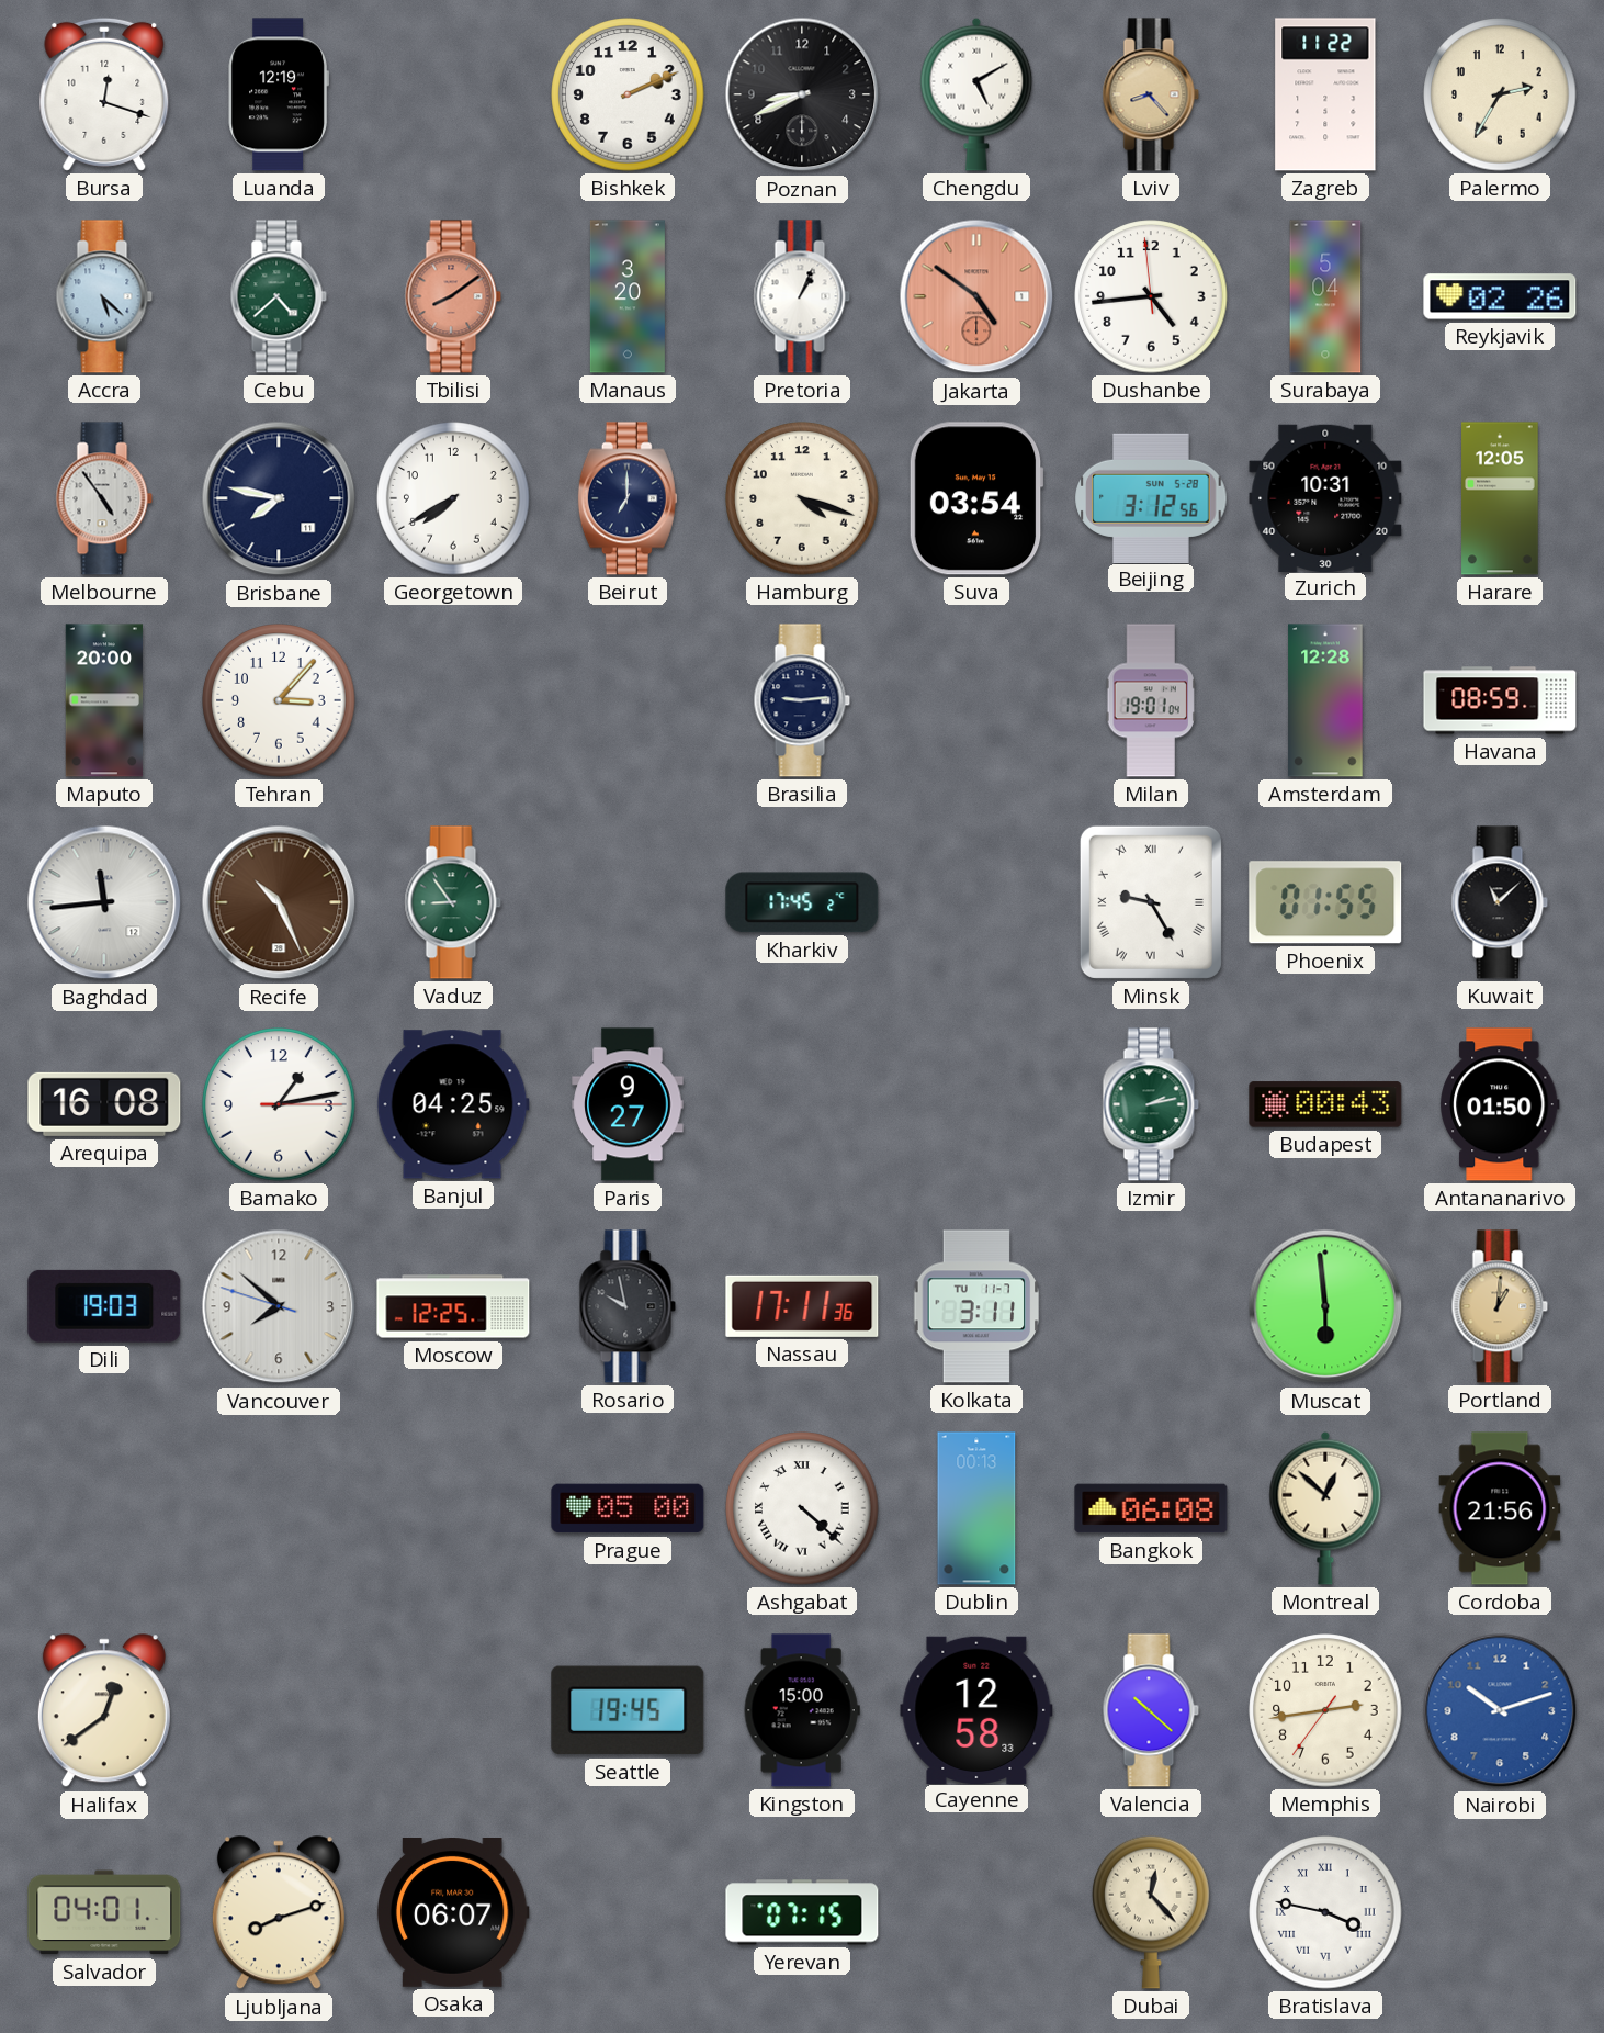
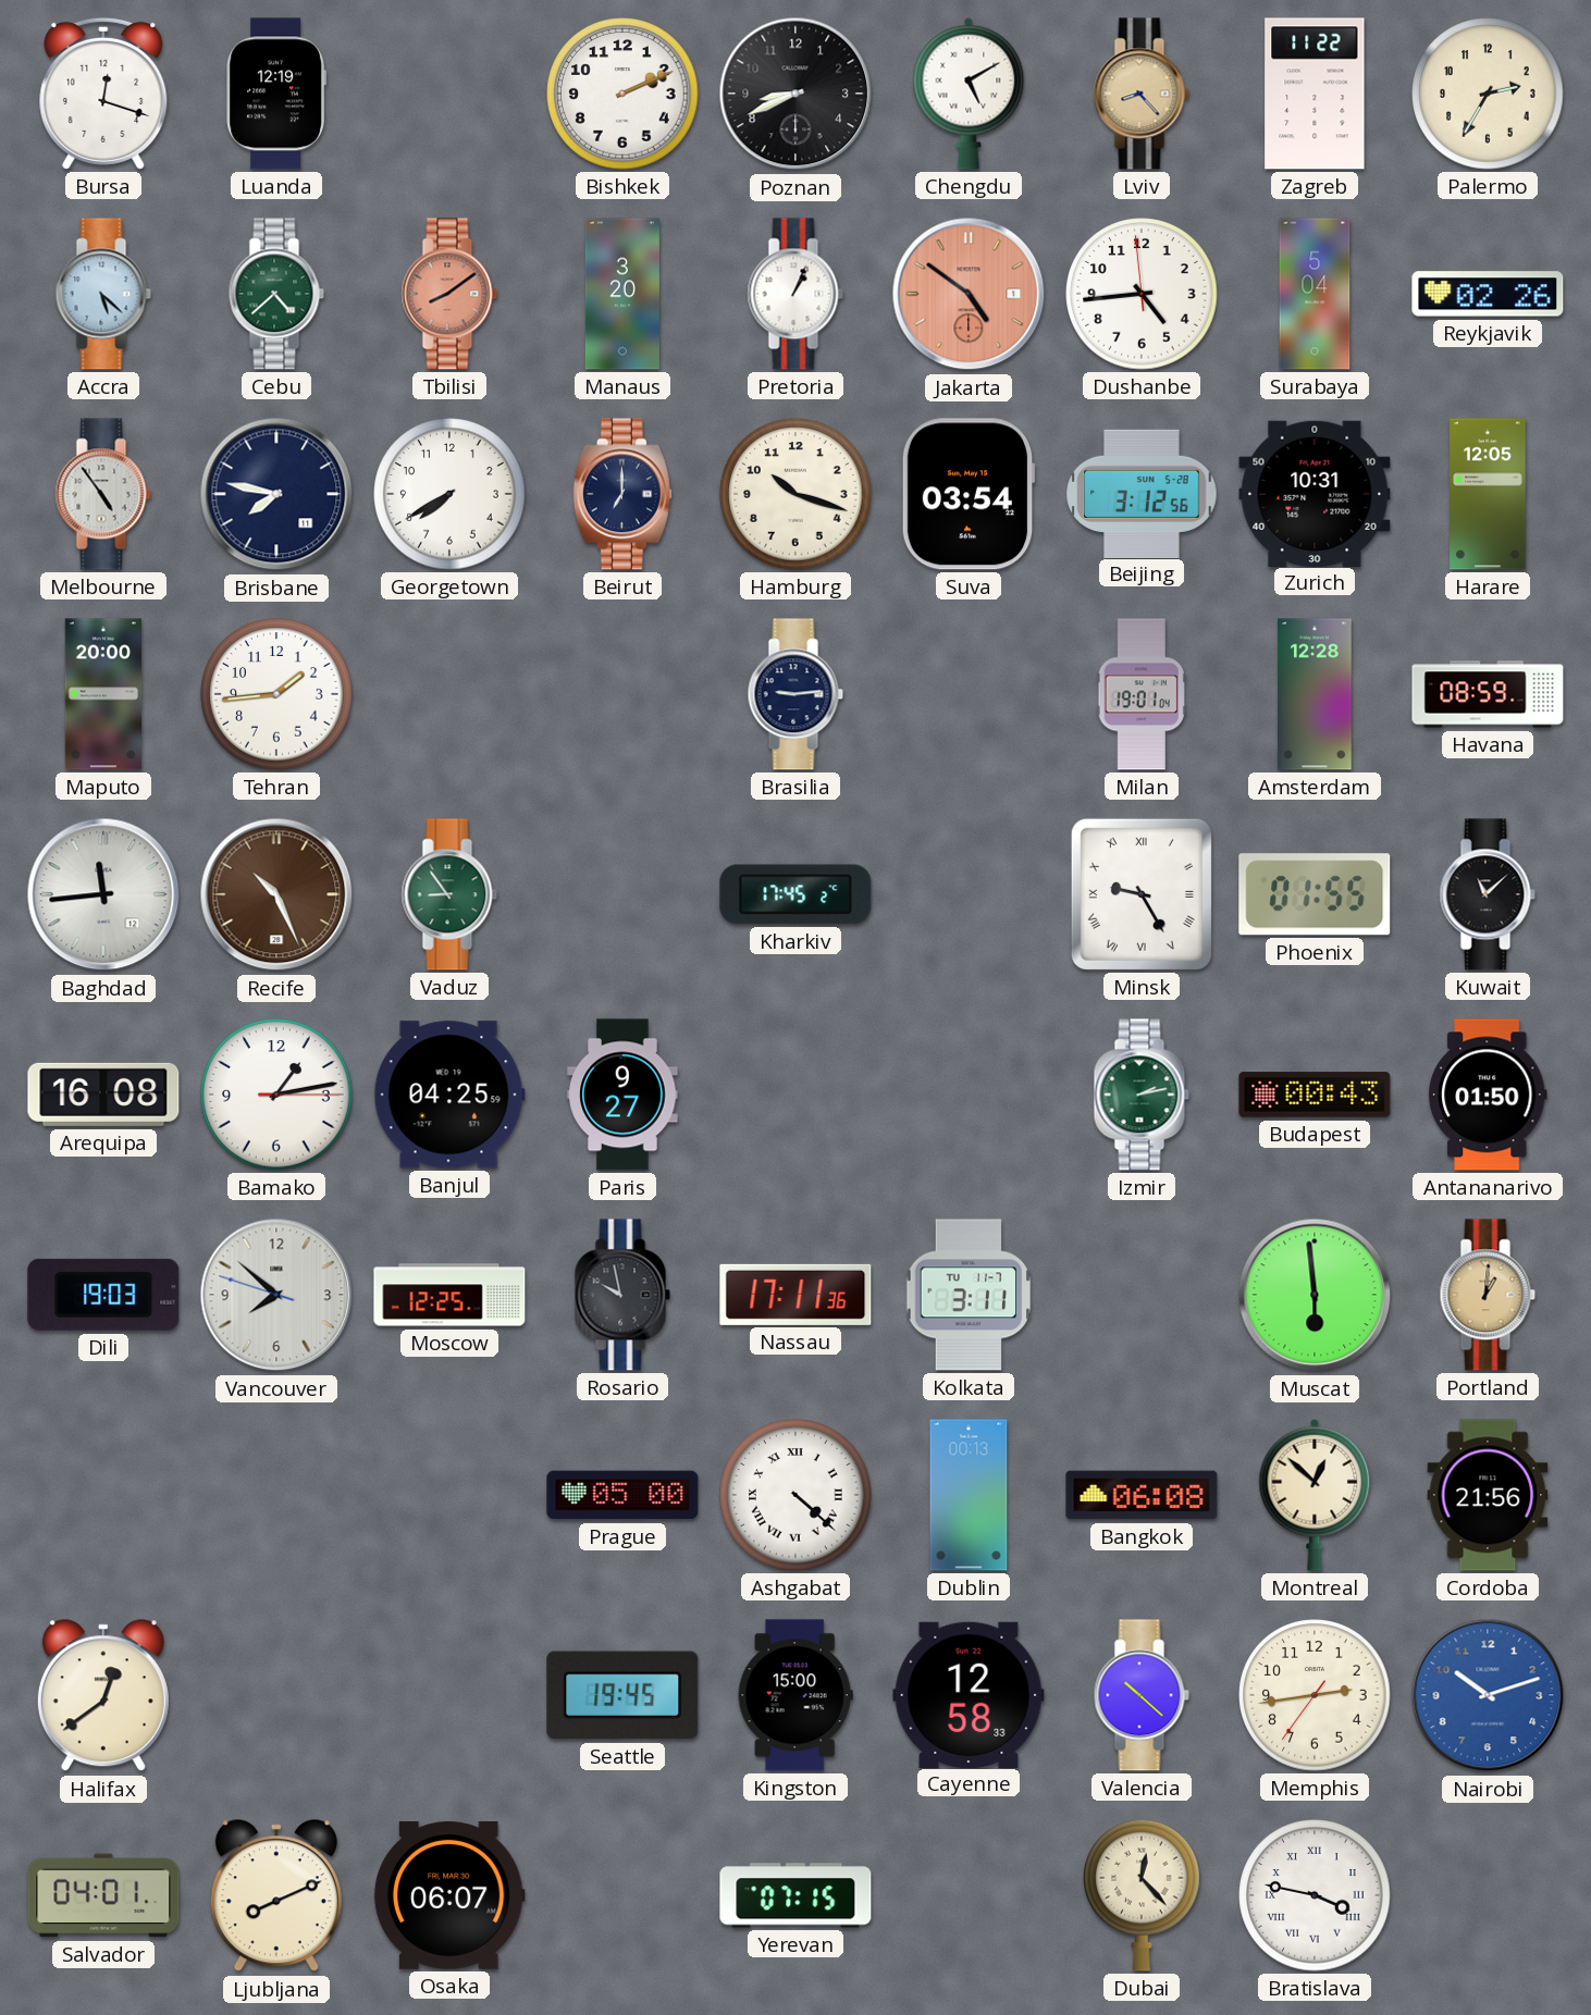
Hamburg: 4:18 -> 10:18
Tehran: 3:07 -> 1:44
Ljubljana: 8:12 -> 8:11
